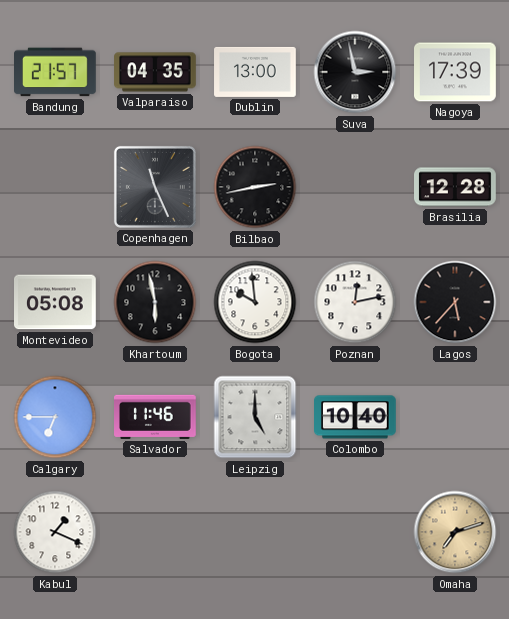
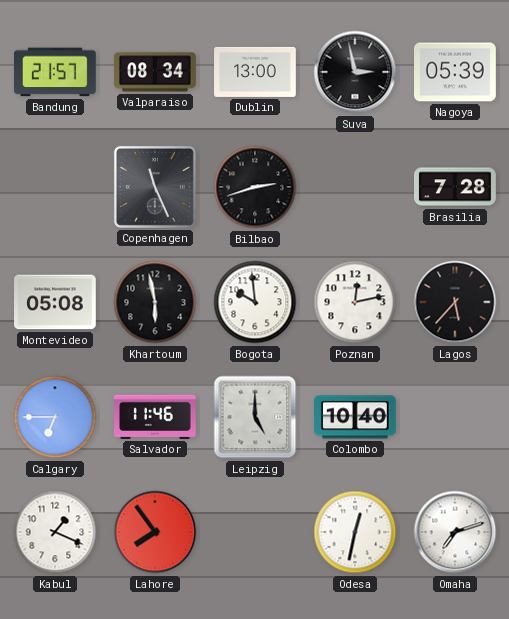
Valparaiso: 04:35 -> 08:34
Nagoya: 17:39 -> 05:39
Bilbao: 2:43 -> 2:42
Brasilia: 12:28 -> 7:28
Lahore: none -> 7:54
Odesa: none -> 12:32
Omaha dial: champagne -> white
